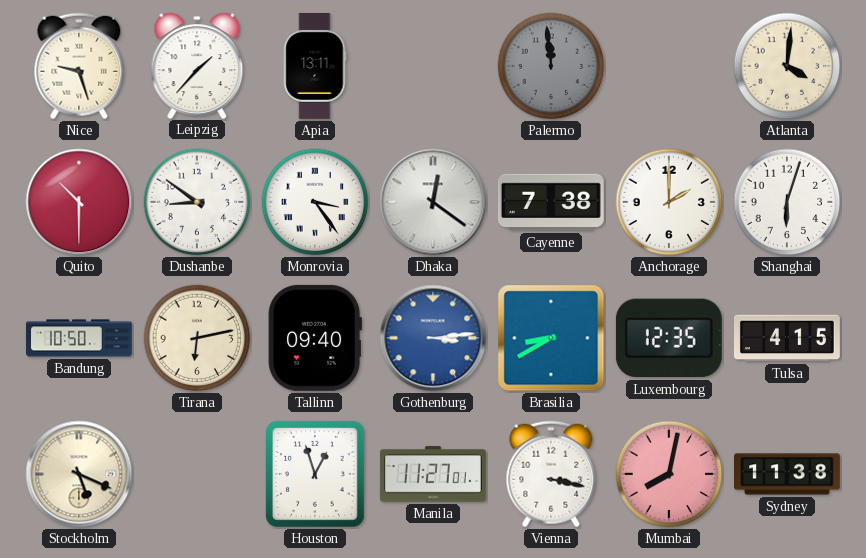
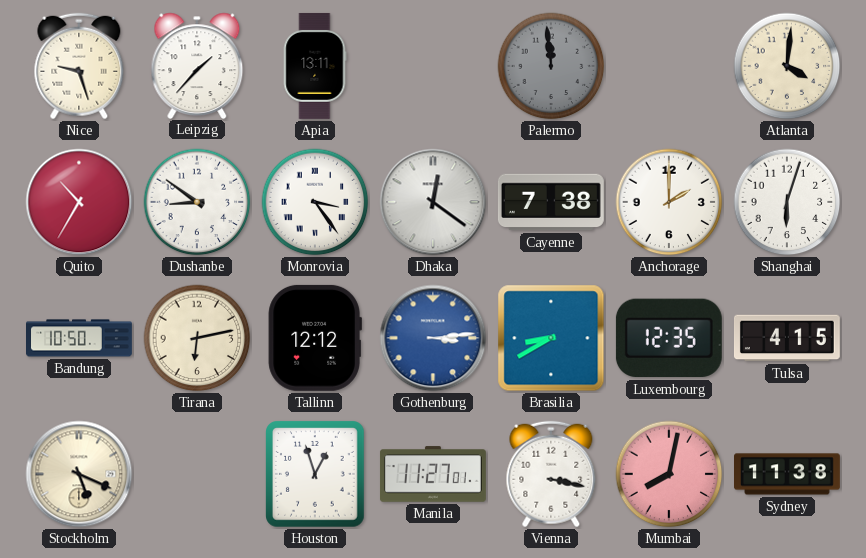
Quito: 10:30 -> 10:35
Tallinn: 09:40 -> 12:12
